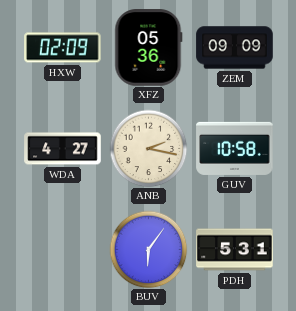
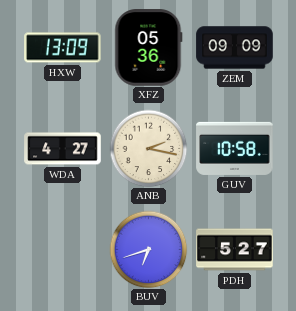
HXW: 02:09 -> 13:09
BUV: 6:06 -> 6:42
PDH: 5:31 -> 5:27
